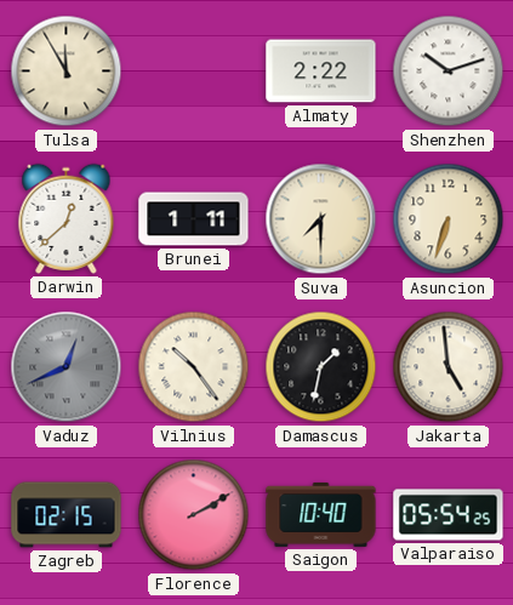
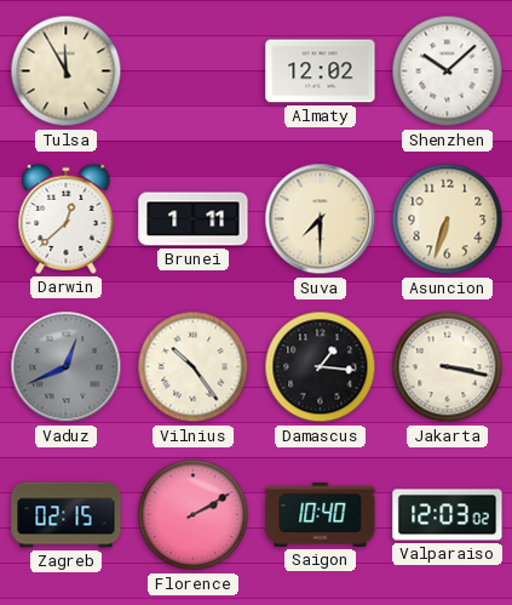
Almaty: 2:22 -> 12:02
Shenzhen: 10:12 -> 10:08
Damascus: 1:32 -> 1:16
Jakarta: 4:59 -> 3:17
Valparaiso: 05:54 -> 12:03
